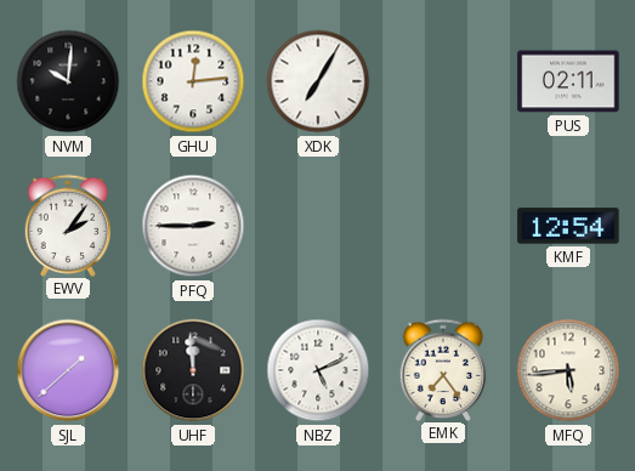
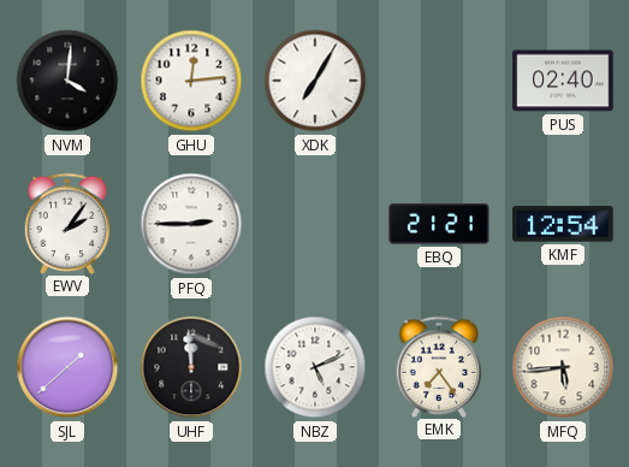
NVM: 10:01 -> 4:01
PUS: 02:11 -> 02:40
EBQ: none -> 21:21
